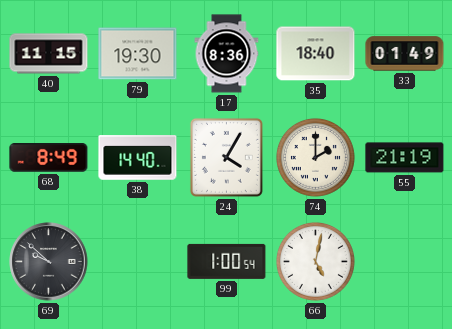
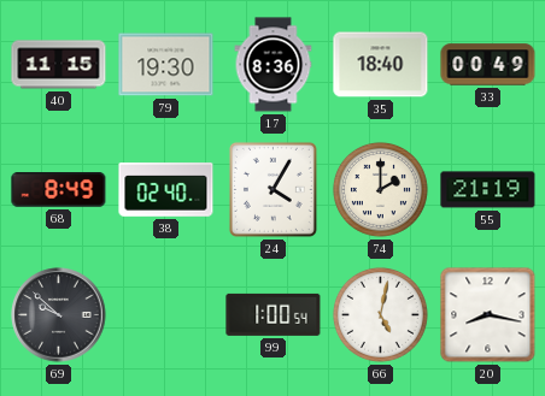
33: 01:49 -> 00:49
38: 14:40 -> 02:40
20: none -> 8:17
